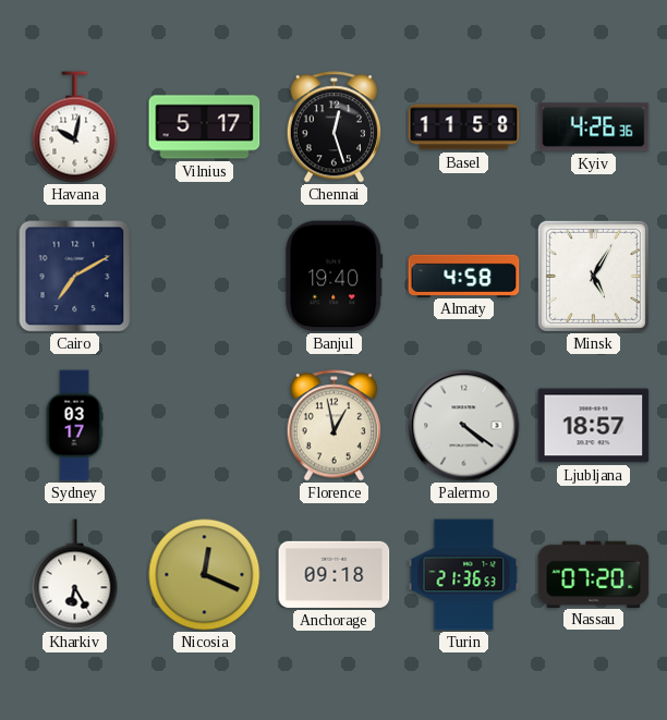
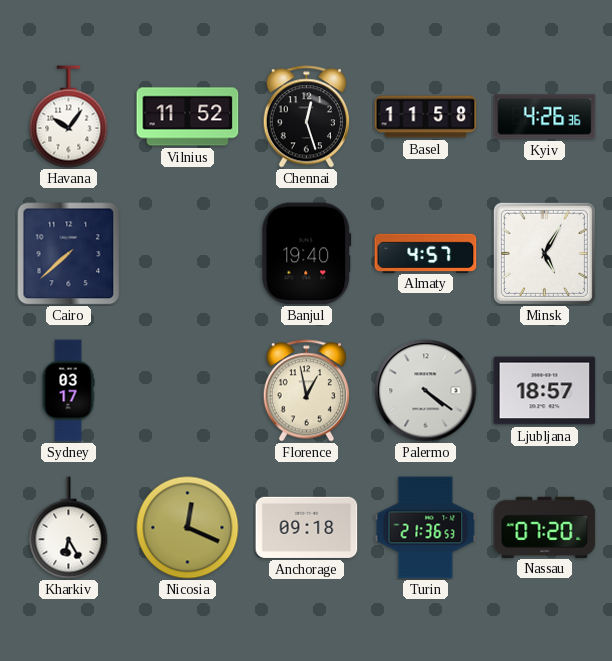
Havana: 10:02 -> 10:06
Vilnius: 5:17 -> 11:52
Cairo: 7:10 -> 7:38
Almaty: 4:58 -> 4:57
